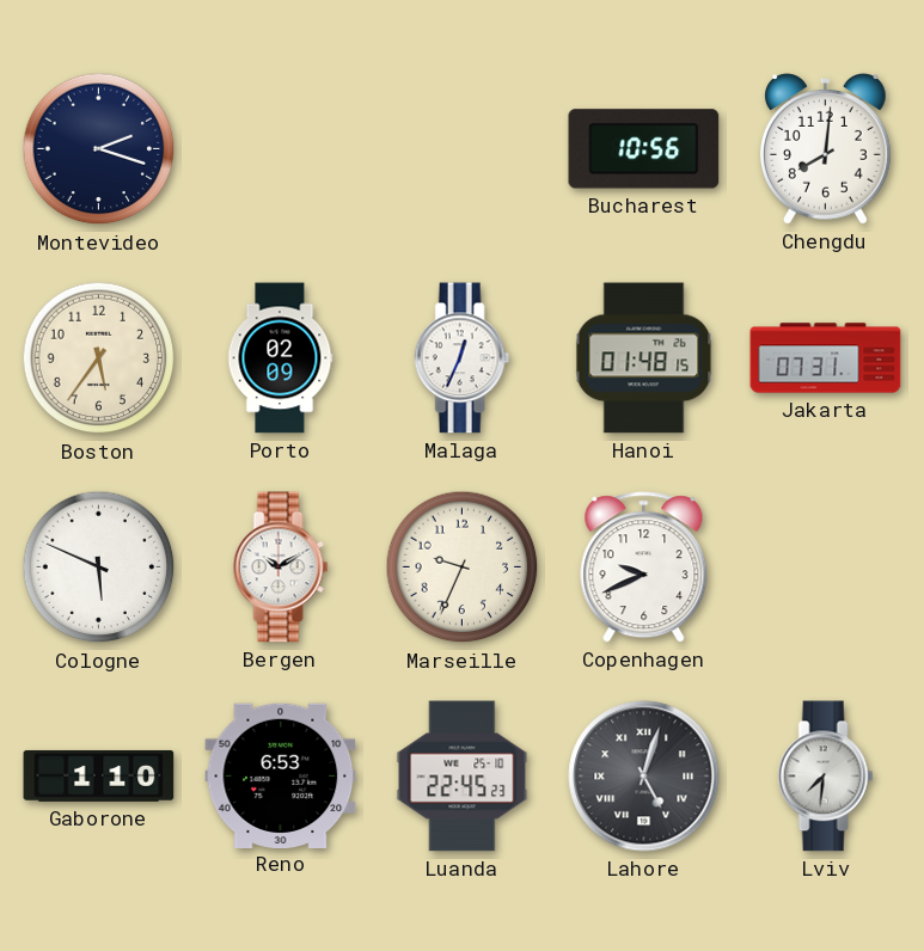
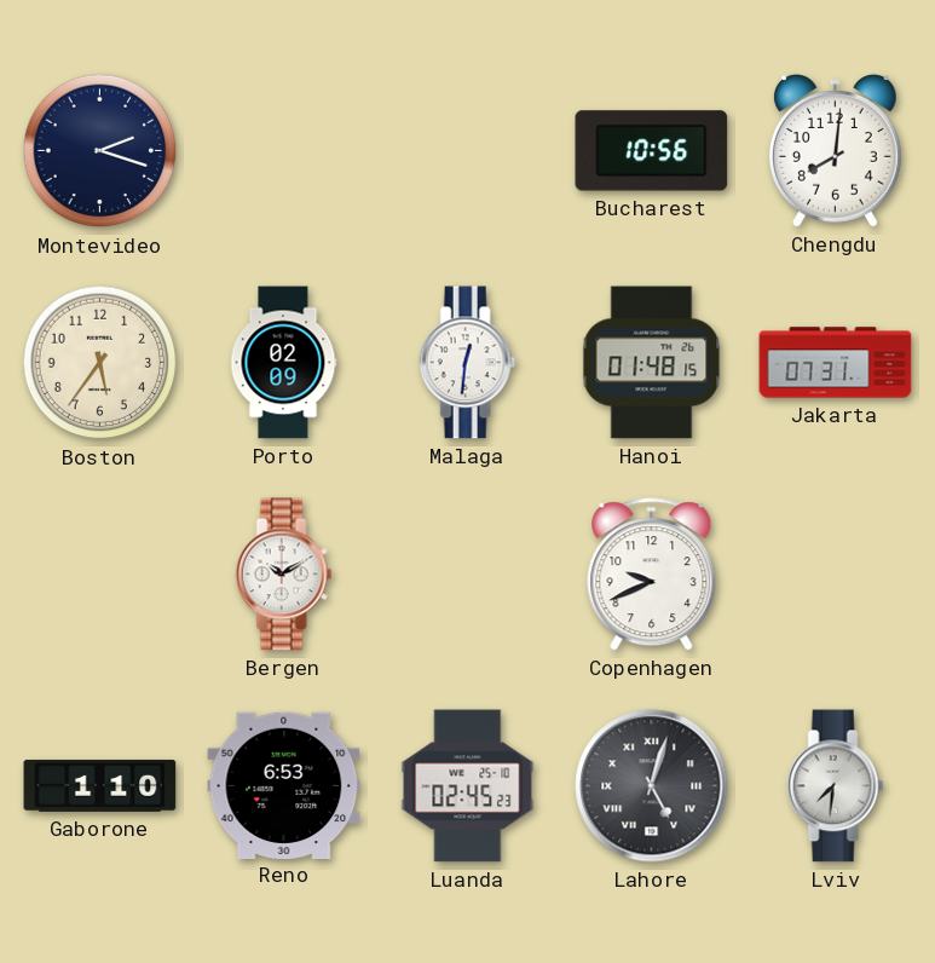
Malaga: 12:34 -> 12:31
Cologne: 5:49 -> none
Marseille: 9:34 -> none
Luanda: 22:45 -> 02:45
